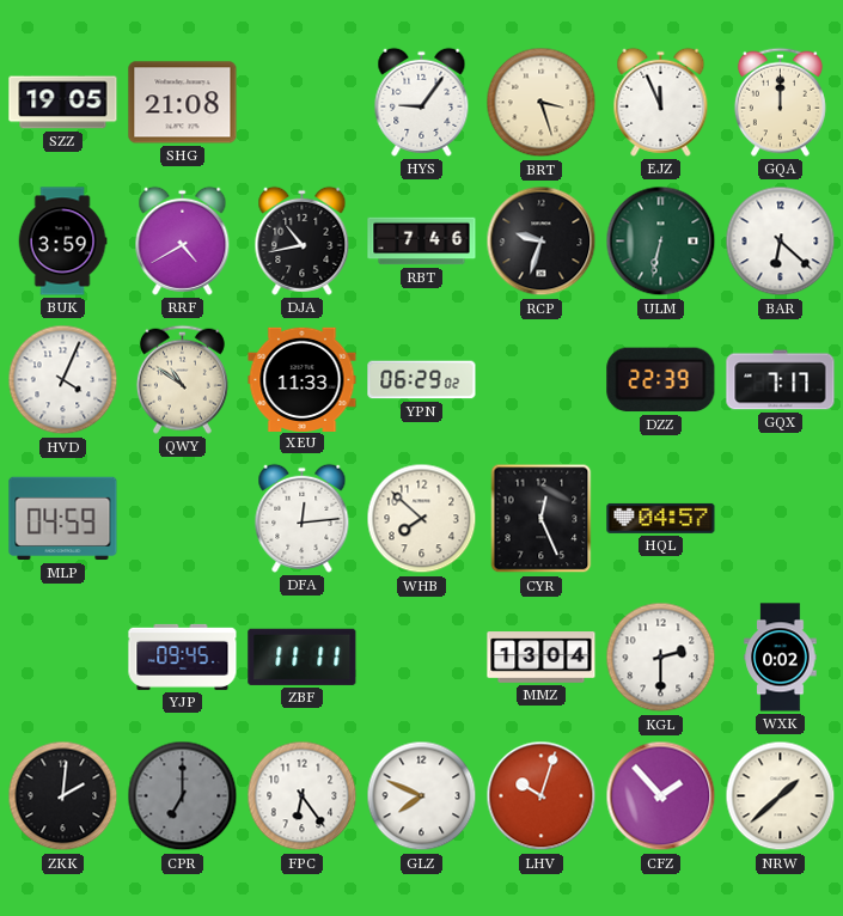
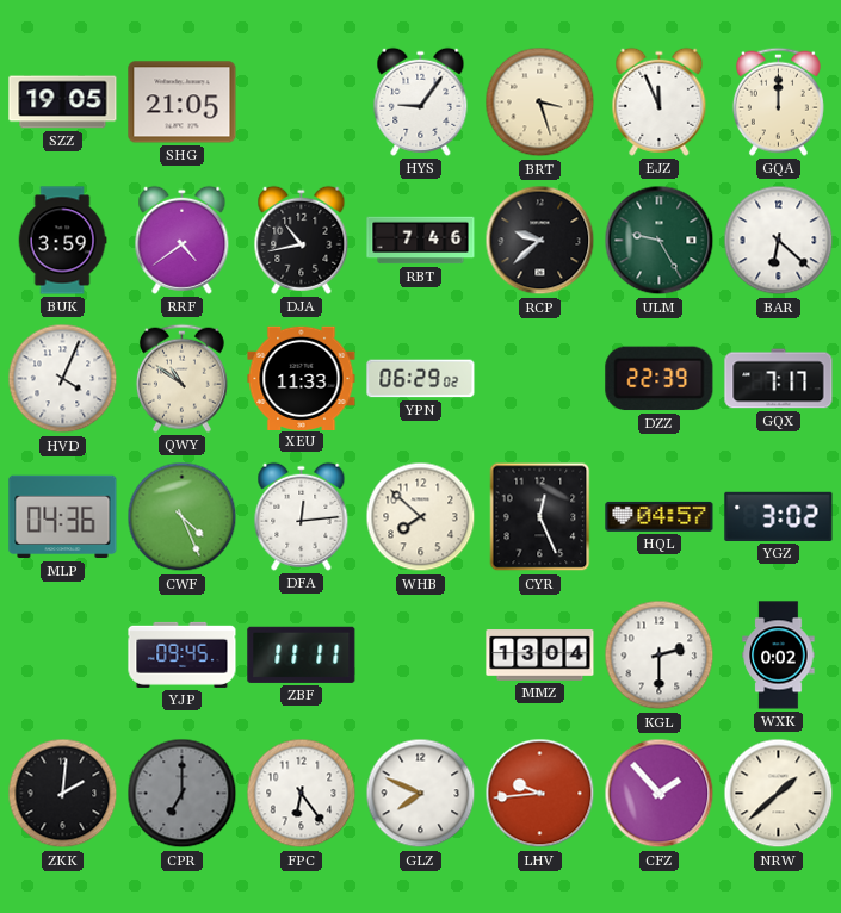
SHG: 21:08 -> 21:05
RRF: 4:40 -> 4:39
RCP: 9:33 -> 9:38
ULM: 6:32 -> 9:25
MLP: 04:59 -> 04:36
CWF: none -> 4:26
YGZ: none -> 3:02
LHV: 10:03 -> 9:44
